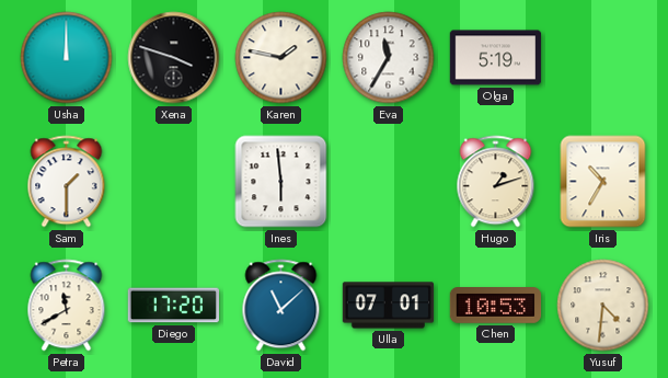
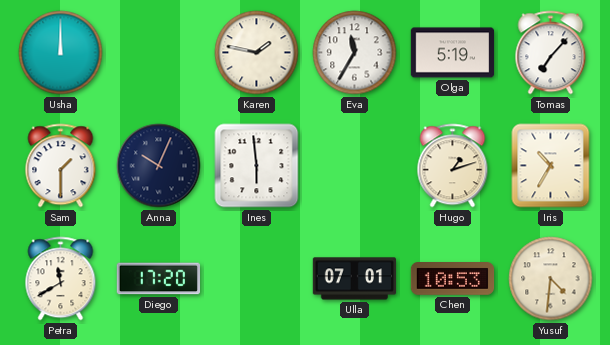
Xena: 3:48 -> none
Tomas: none -> 7:07
Anna: none -> 10:04
David: 11:08 -> none
